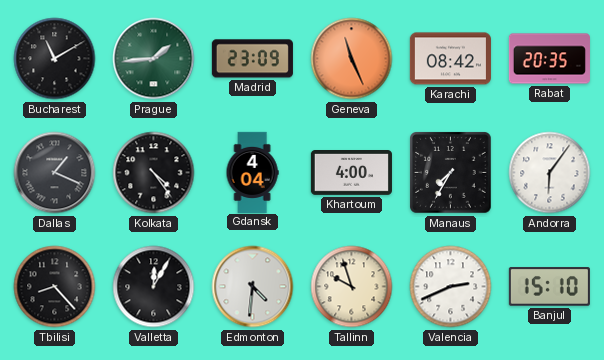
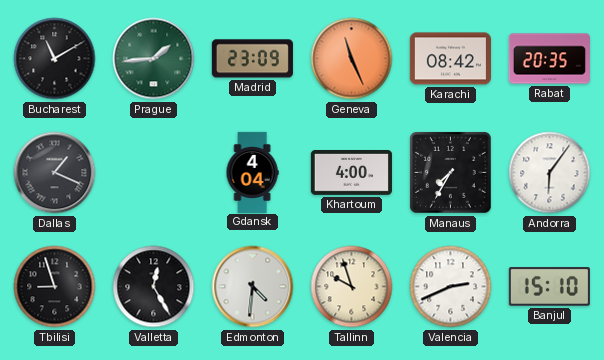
Kolkata: 4:24 -> none
Tbilisi: 8:23 -> 8:57
Valletta: 12:05 -> 12:25
